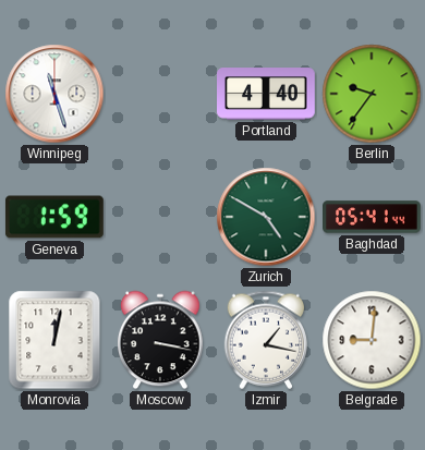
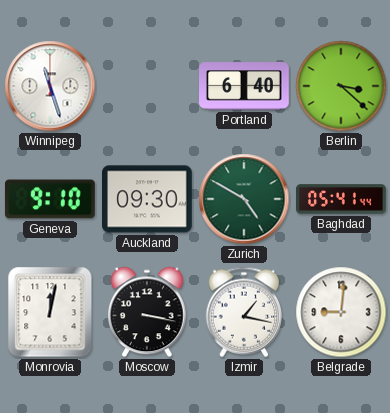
Portland: 4:40 -> 6:40
Berlin: 9:36 -> 3:22
Geneva: 1:59 -> 9:10
Auckland: none -> 09:30
